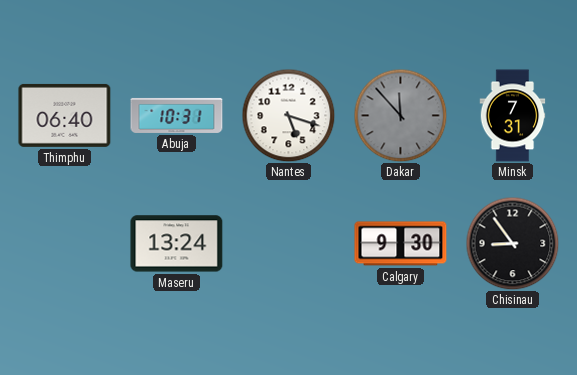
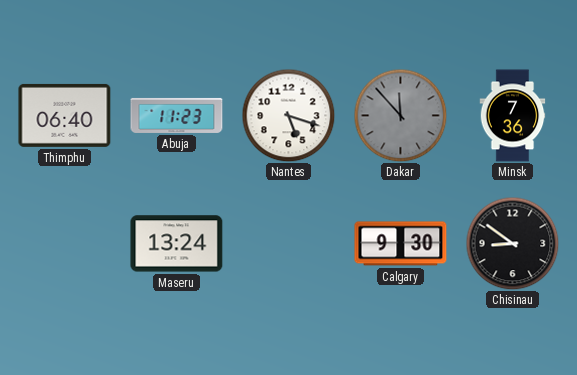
Abuja: 10:31 -> 11:23
Minsk: 7:31 -> 7:36
Chisinau: 8:54 -> 8:51
